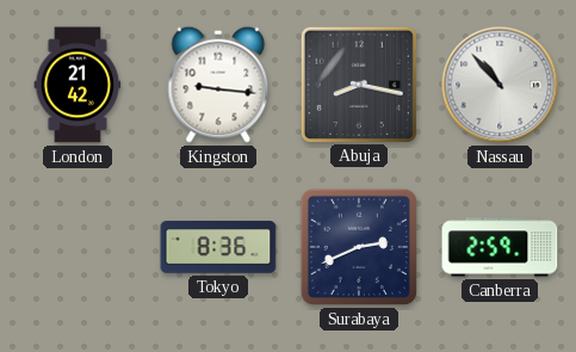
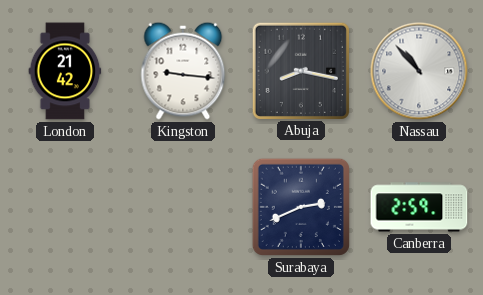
Tokyo: 8:36 -> none
